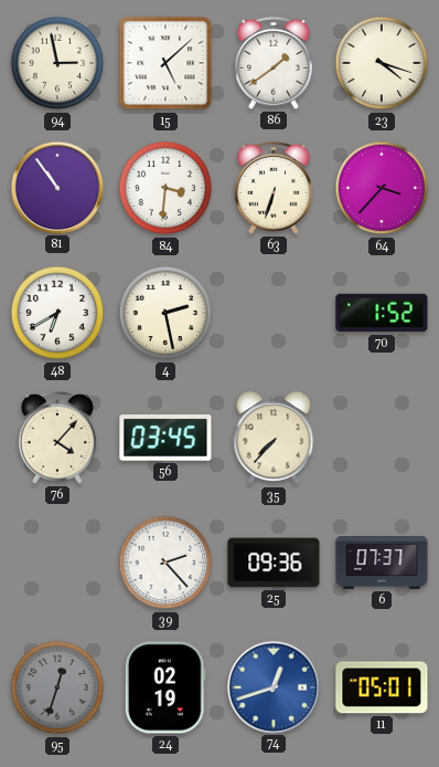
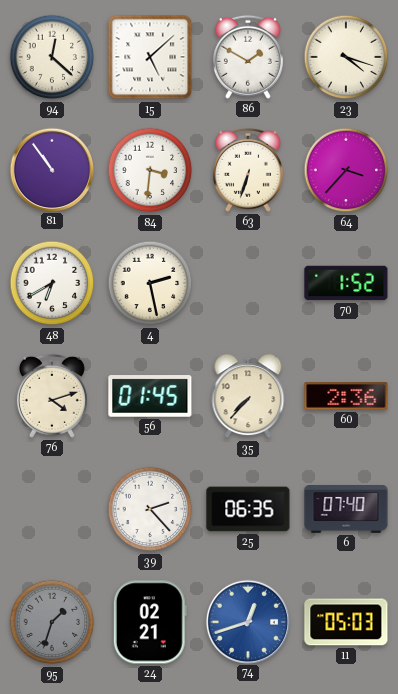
94: 2:58 -> 12:22
86: 1:39 -> 1:50
76: 4:07 -> 4:12
56: 03:45 -> 01:45
60: none -> 2:36
25: 09:36 -> 06:35
6: 07:37 -> 07:40
95: 12:33 -> 1:33
24: 02:19 -> 02:21
11: 05:01 -> 05:03
